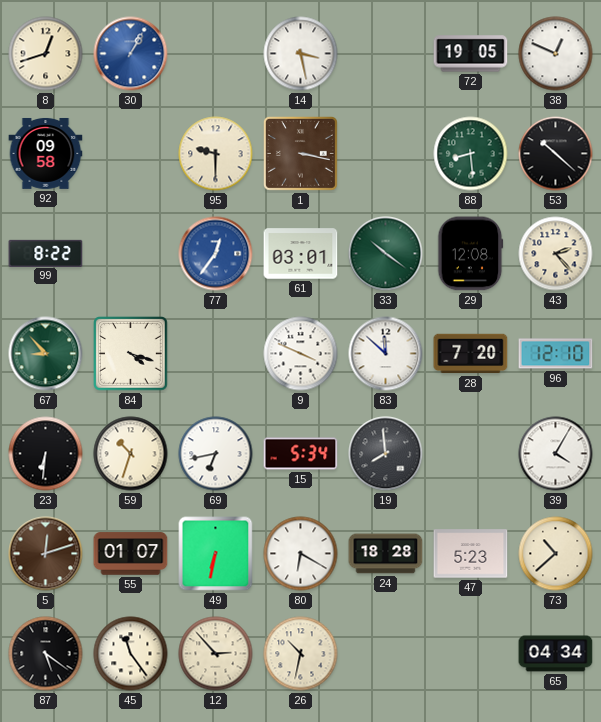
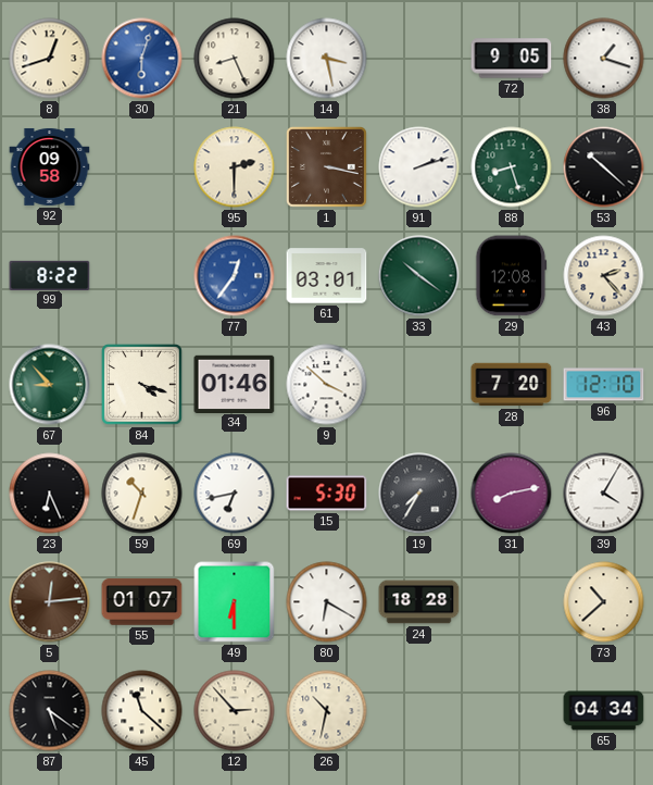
30: 1:05 -> 6:03
21: none -> 8:26
72: 19:05 -> 9:05
38: 12:49 -> 1:18
95: 9:30 -> 2:30
91: none -> 2:12
88: 8:29 -> 8:27
34: none -> 01:46
9: 3:49 -> 3:52
83: 11:52 -> none
23: 6:31 -> 6:26
15: 5:34 -> 5:30
19: 7:59 -> 7:35
31: none -> 8:13
5: 12:12 -> 12:14
49: 6:32 -> 6:30
47: 5:23 -> none
45: 11:24 -> 11:22
